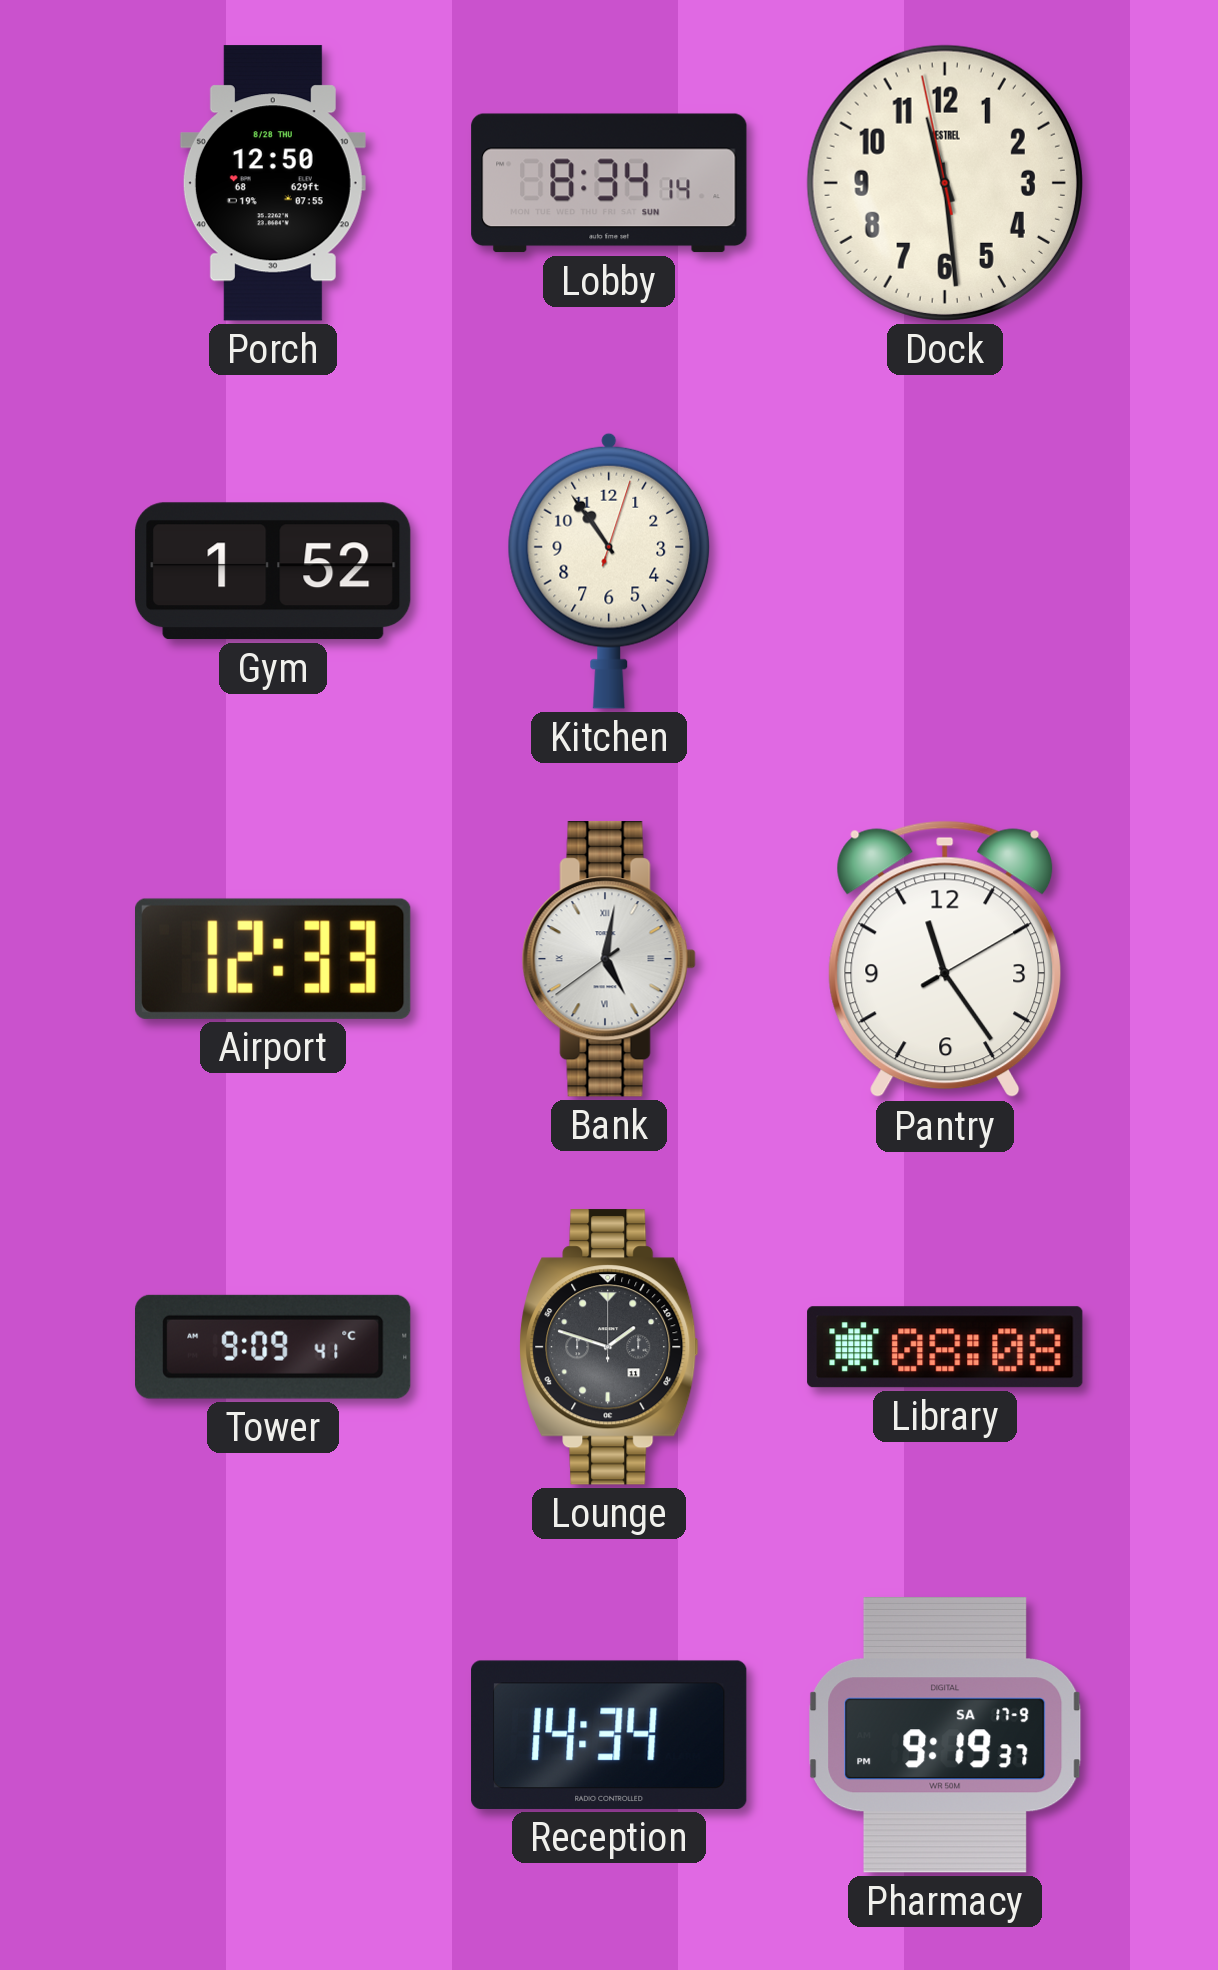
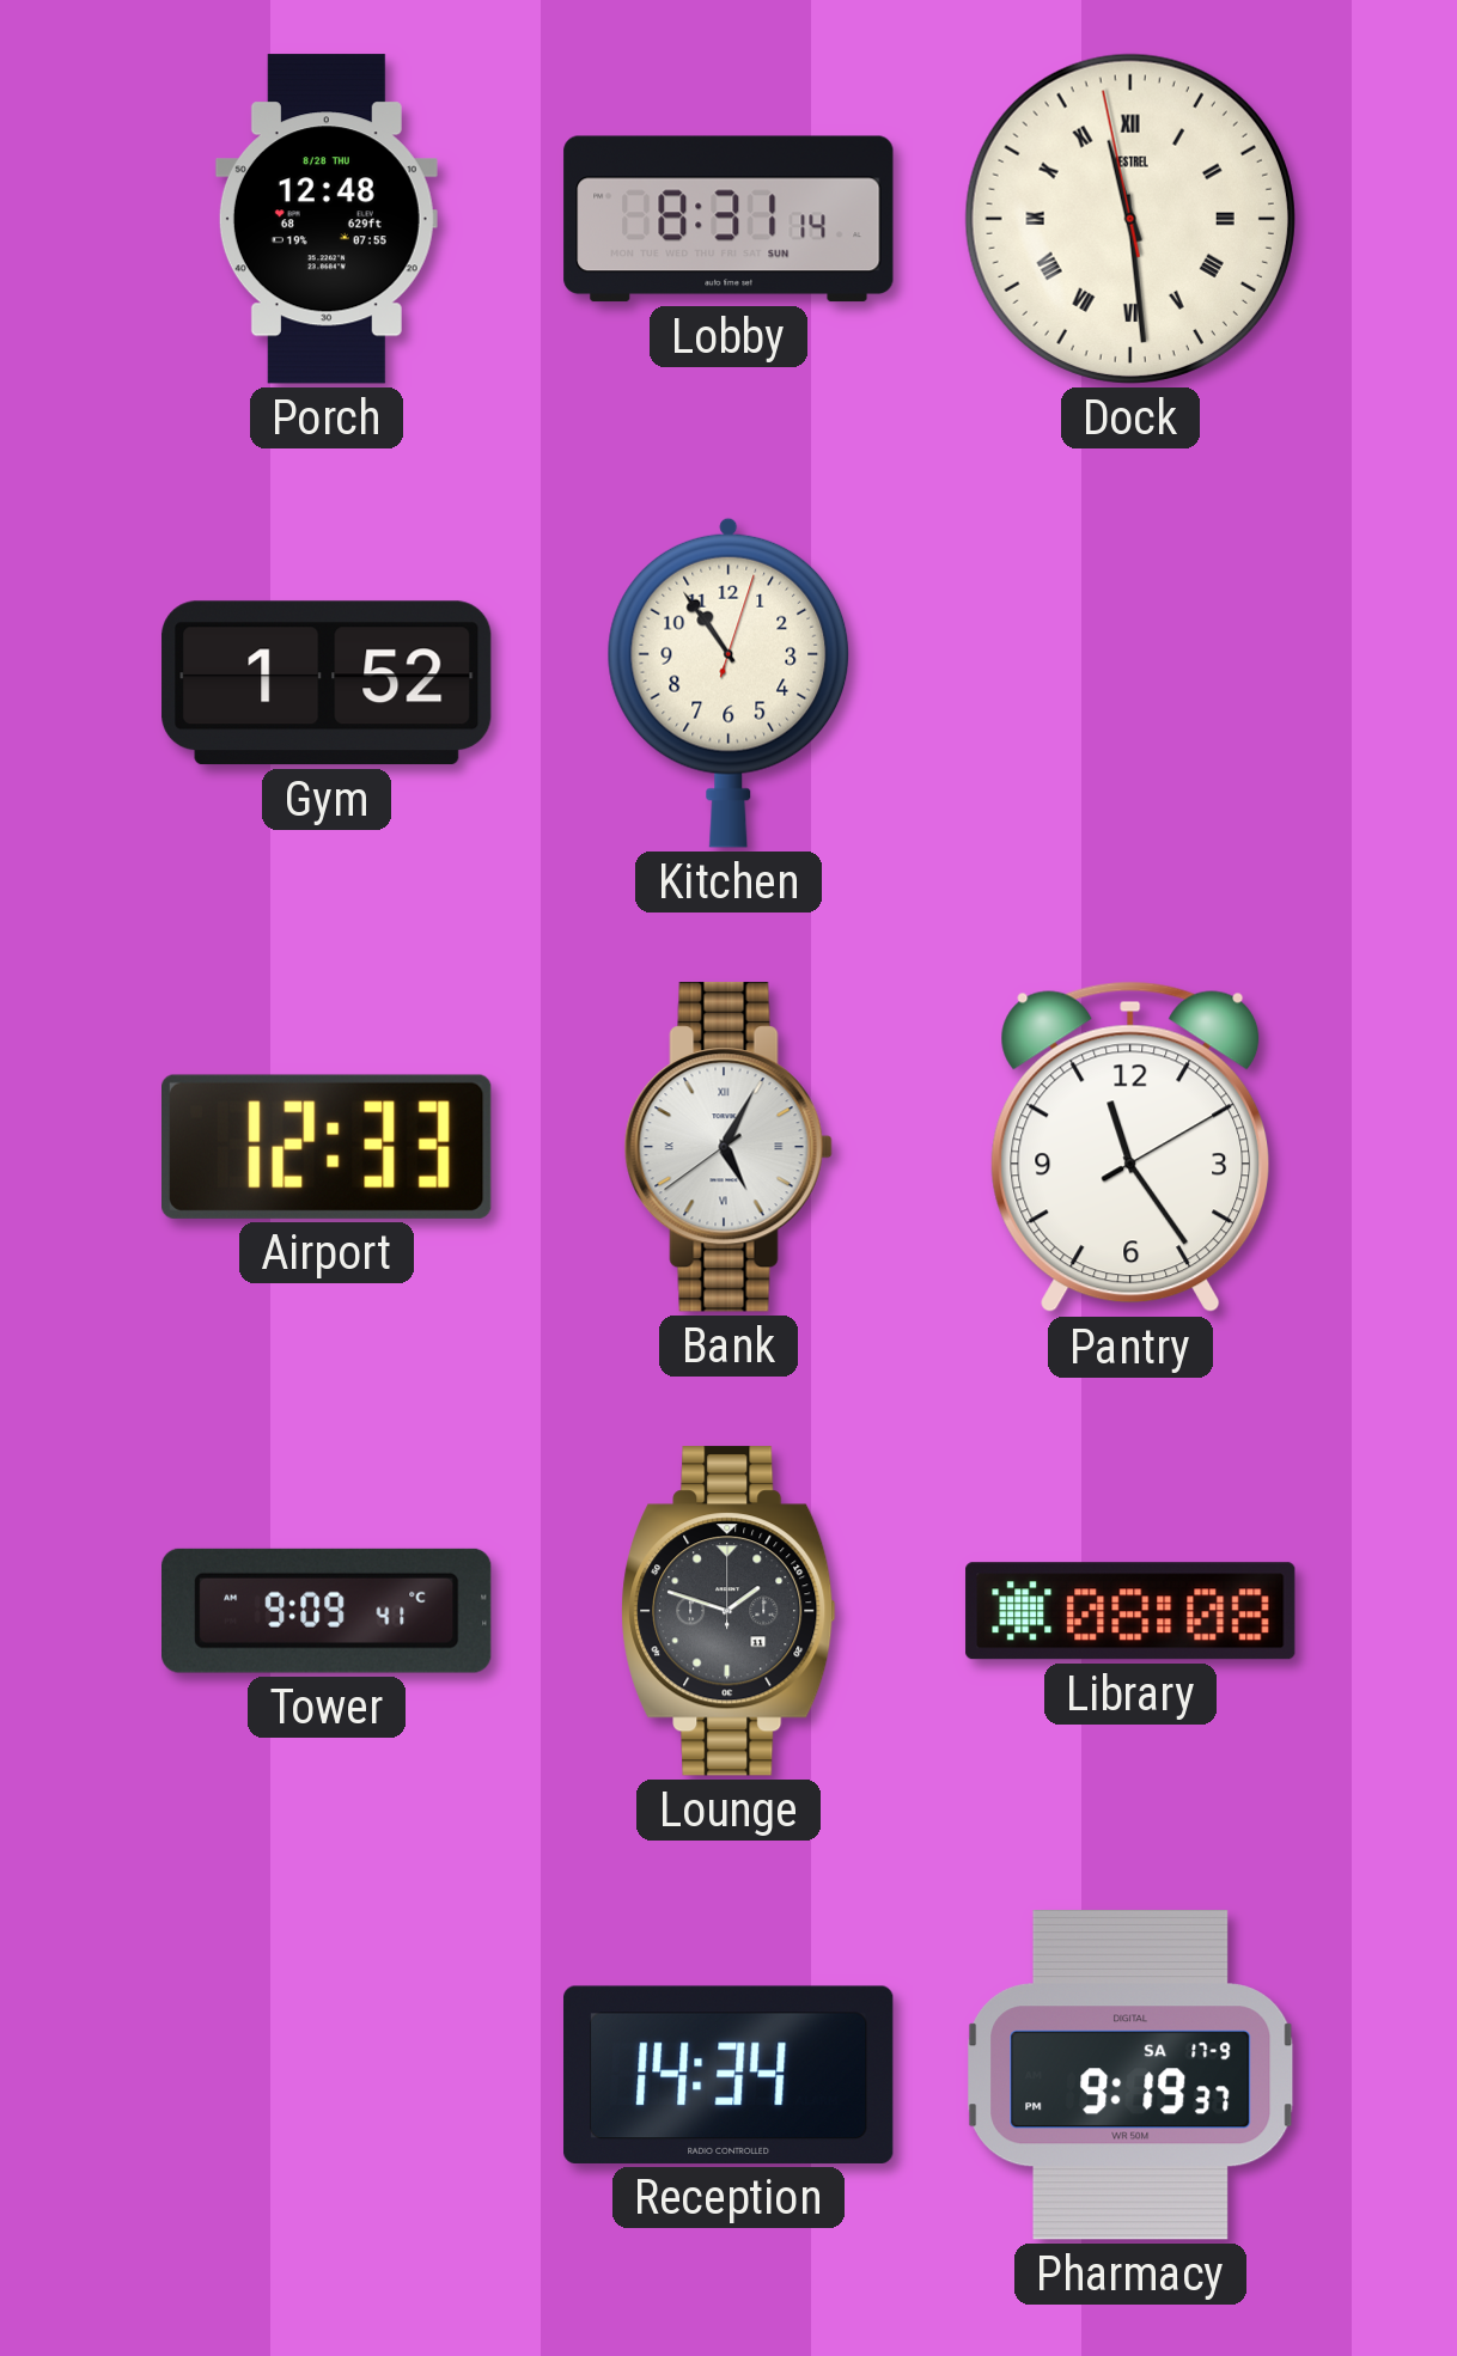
Porch: 12:50 -> 12:48
Lobby: 8:34 -> 8:31
Dock numerals: Arabic -> Roman
Bank: 5:01 -> 5:04
